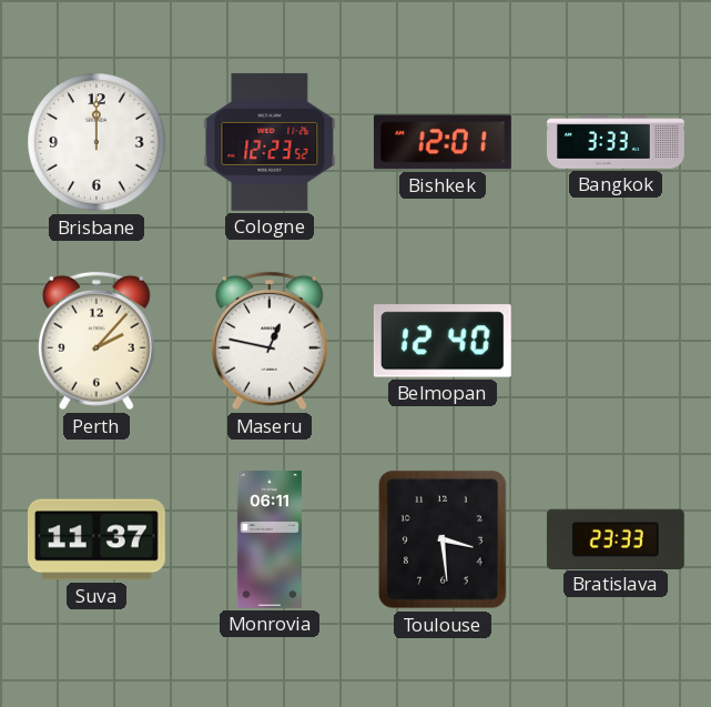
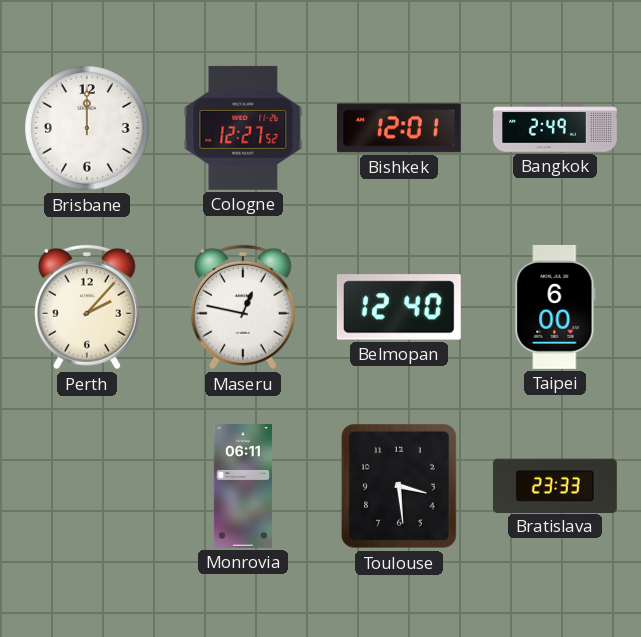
Cologne: 12:23 -> 12:27
Bangkok: 3:33 -> 2:49
Taipei: none -> 6:00
Suva: 11:37 -> none
